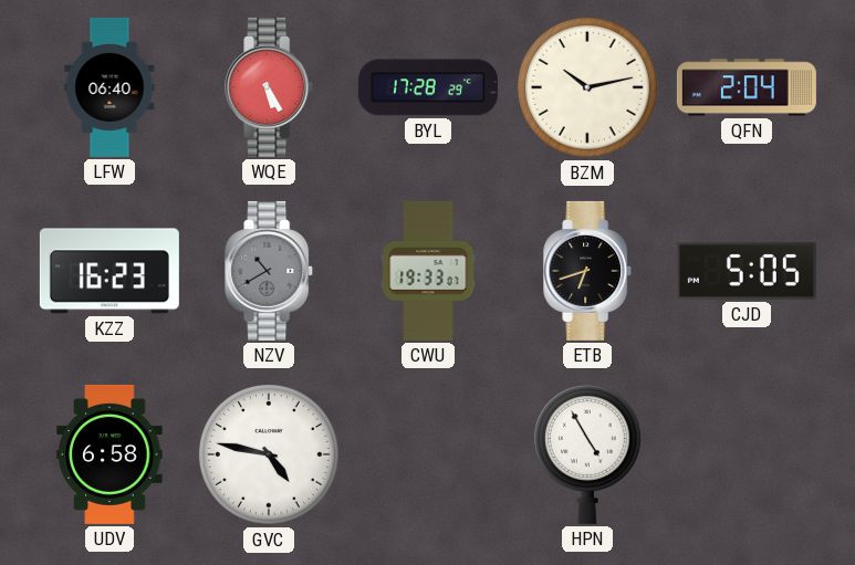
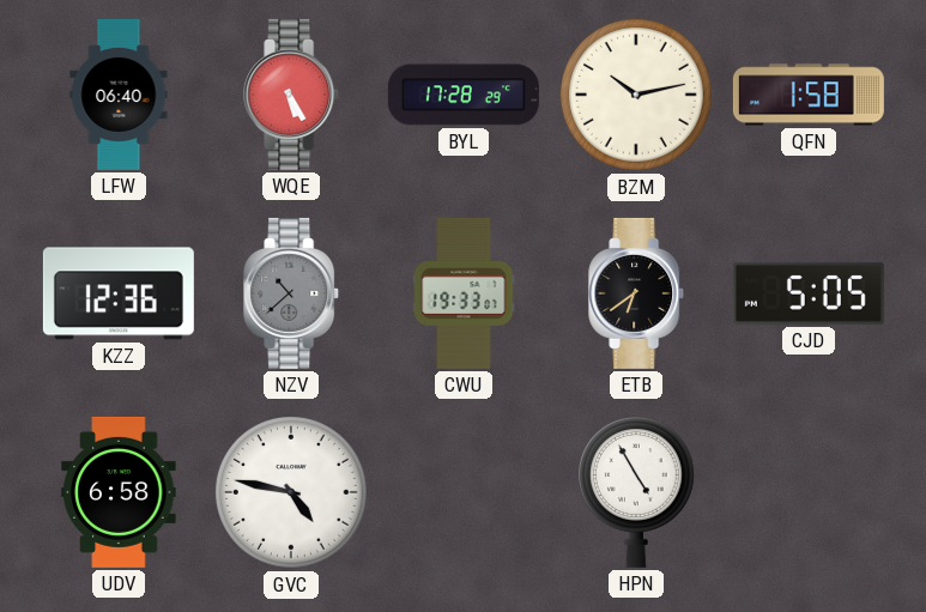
QFN: 2:04 -> 1:58
KZZ: 16:23 -> 12:36
NZV: 10:40 -> 10:38
ETB: 6:42 -> 6:39
